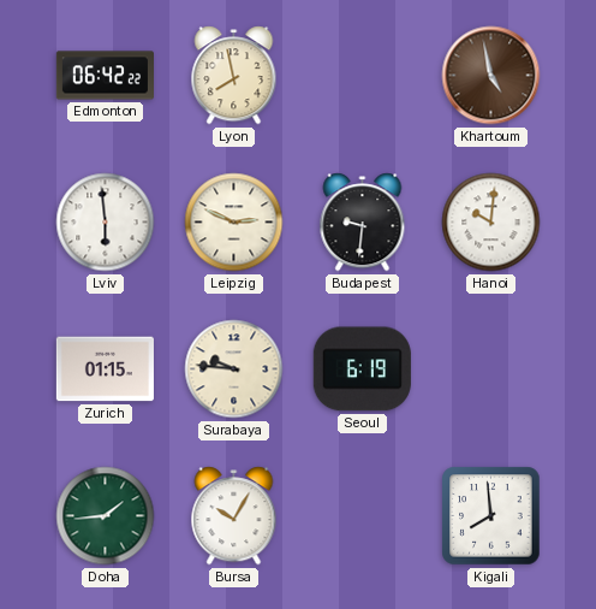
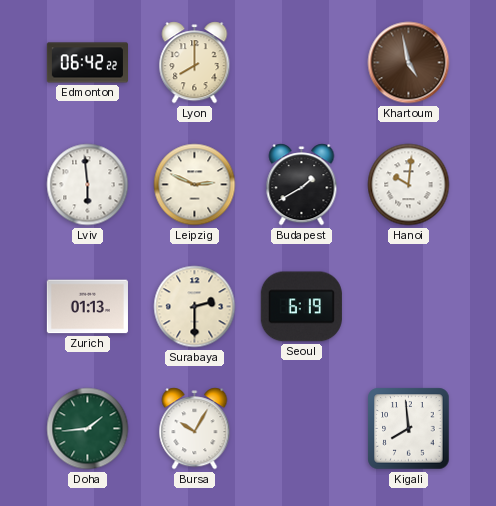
Lyon: 7:58 -> 8:00
Budapest: 9:31 -> 1:40
Zurich: 01:15 -> 01:13
Surabaya: 9:46 -> 2:30
